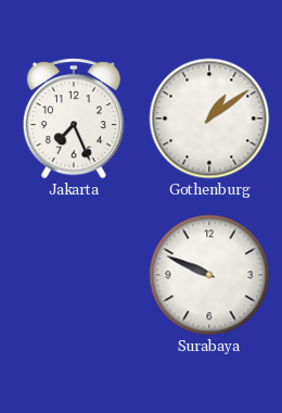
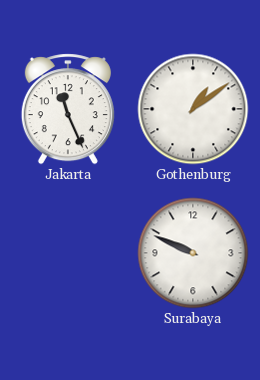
Jakarta: 7:26 -> 11:26
